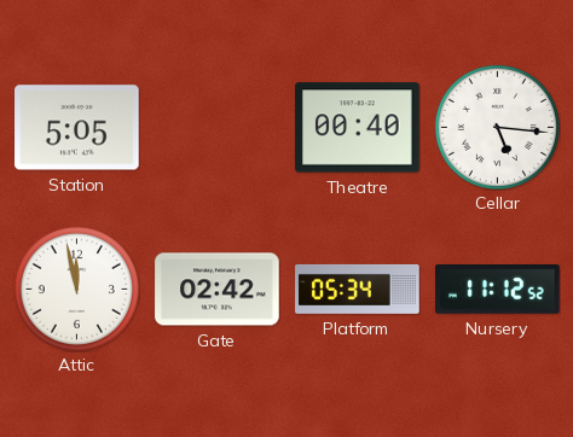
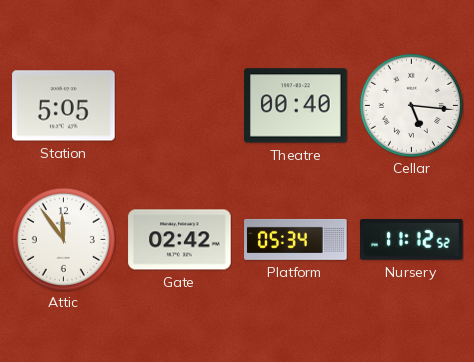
Attic: 11:58 -> 11:54
